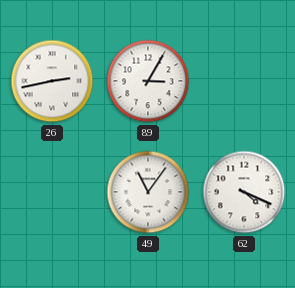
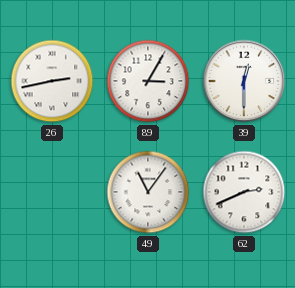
39: none -> 12:30
62: 4:19 -> 2:41
